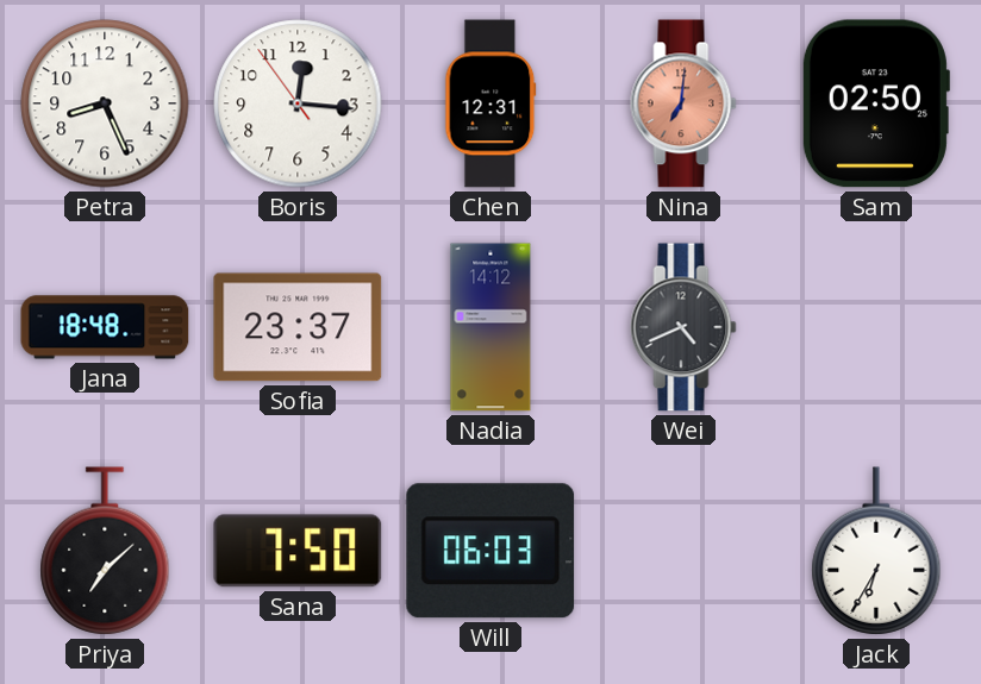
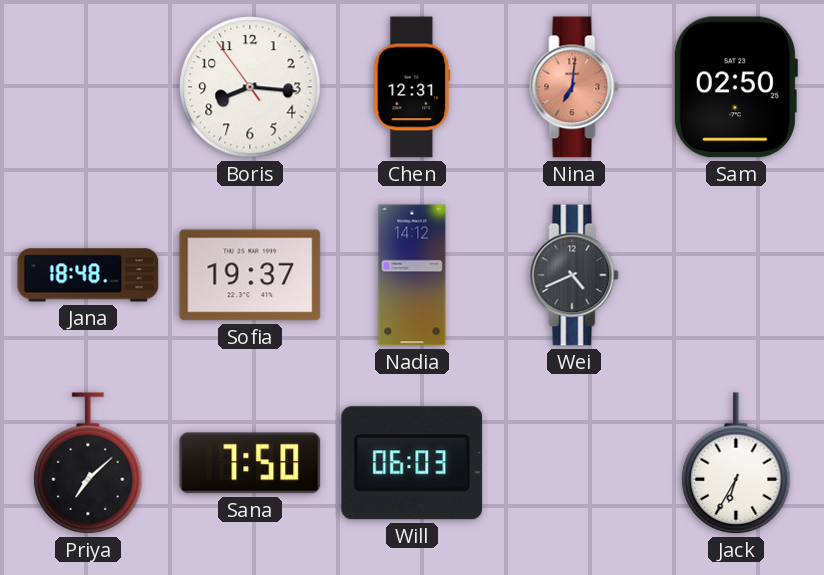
Petra: 8:26 -> none
Boris: 12:15 -> 8:15
Sofia: 23:37 -> 19:37
